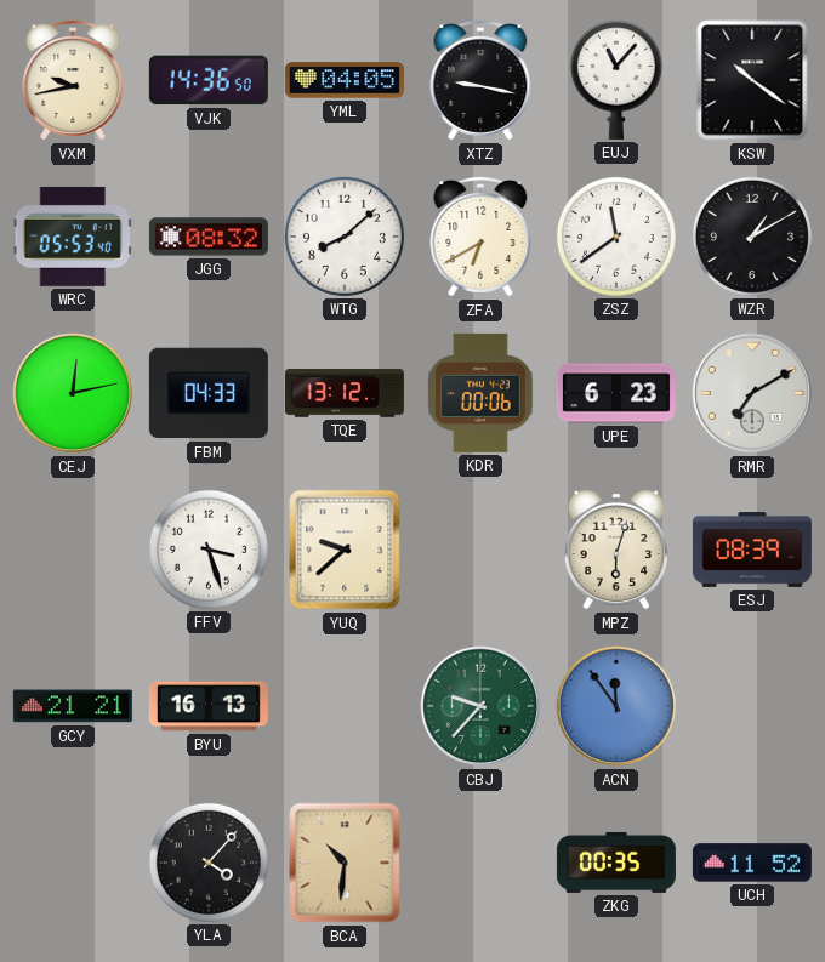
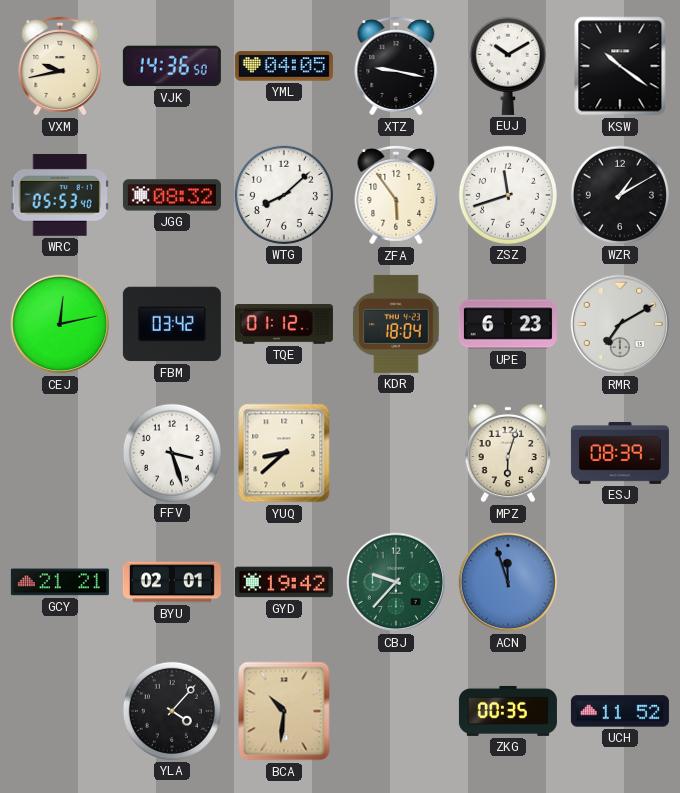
EUJ: 11:07 -> 10:10
ZFA: 6:40 -> 5:54
ZSZ: 11:39 -> 11:42
FBM: 04:33 -> 03:42
TQE: 13:12 -> 01:12
KDR: 00:06 -> 18:04
YUQ: 9:38 -> 8:38
BYU: 16:13 -> 02:01
GYD: none -> 19:42
ACN: 11:54 -> 11:57
